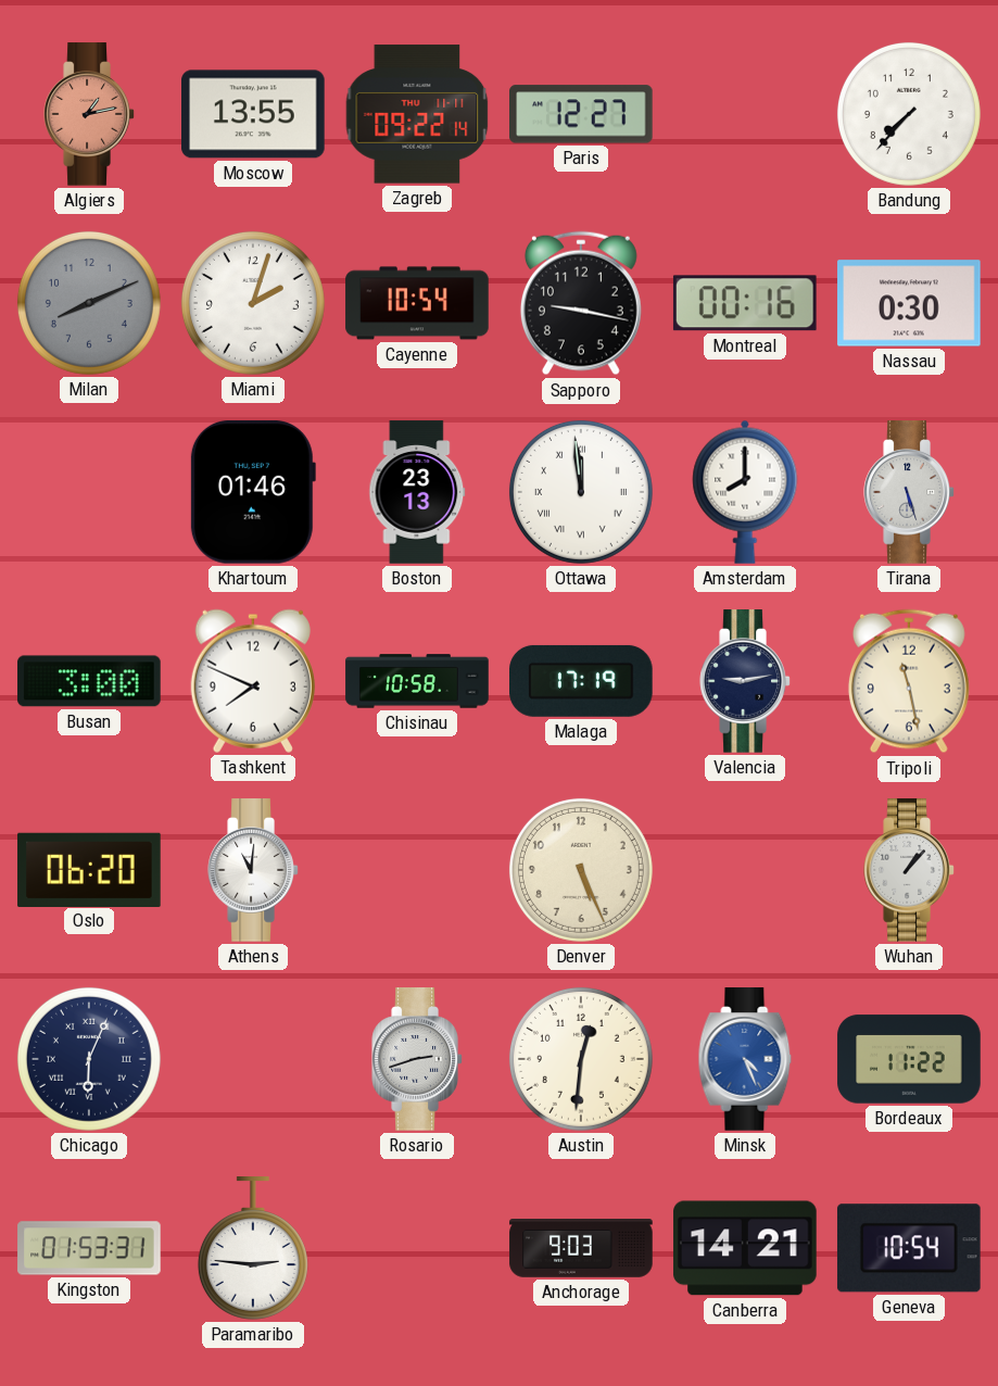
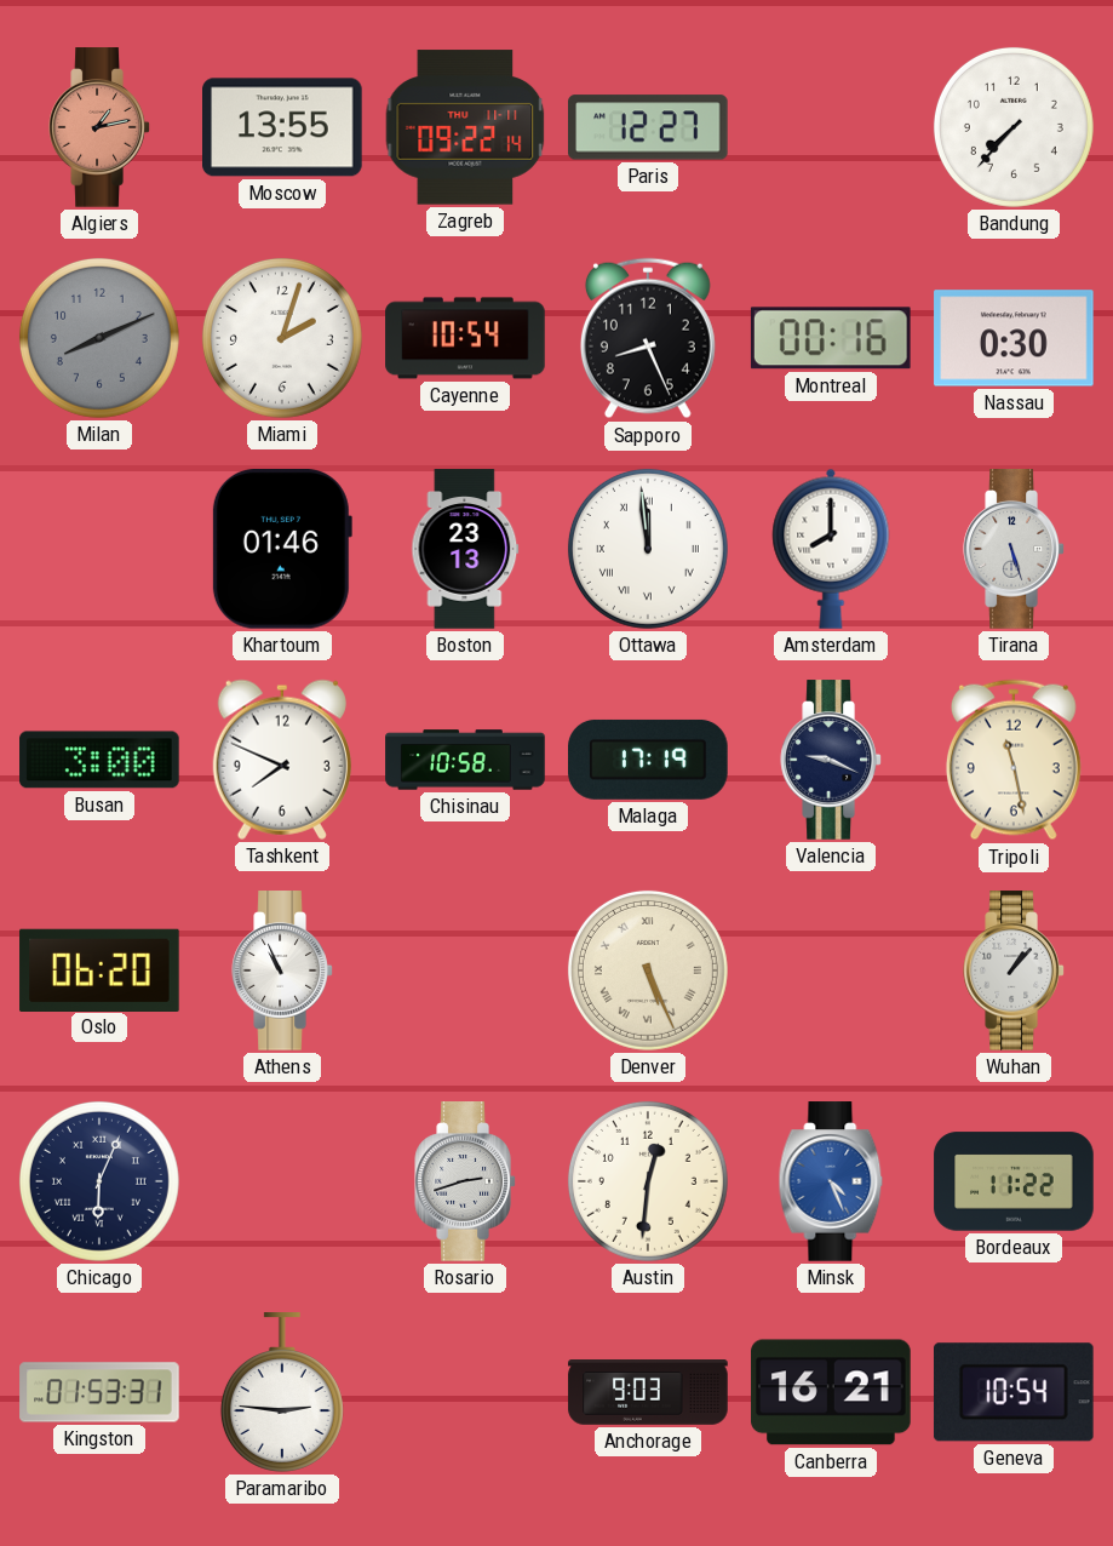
Sapporo: 9:17 -> 8:26
Valencia: 9:13 -> 9:19
Athens: 11:01 -> 10:56
Denver numerals: Arabic -> Roman
Canberra: 14:21 -> 16:21
